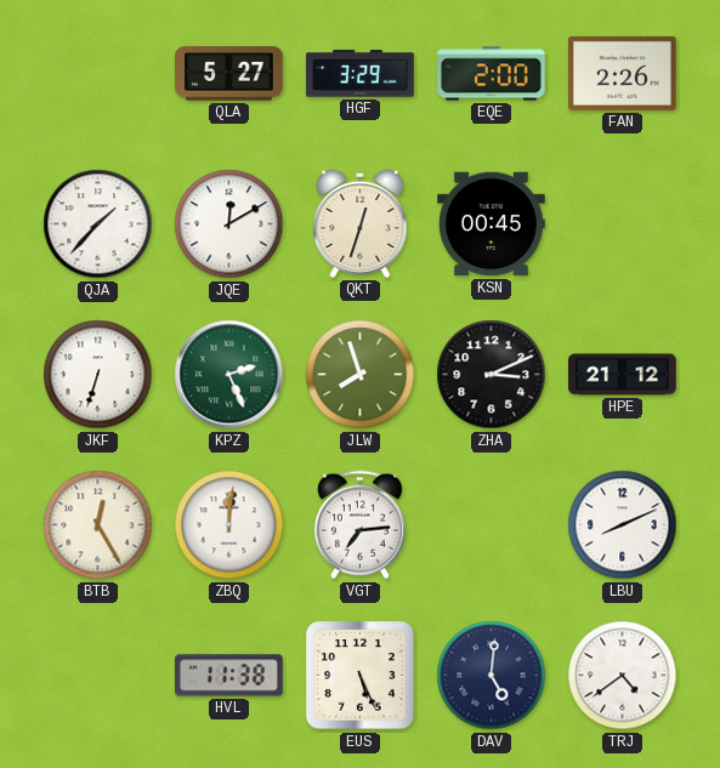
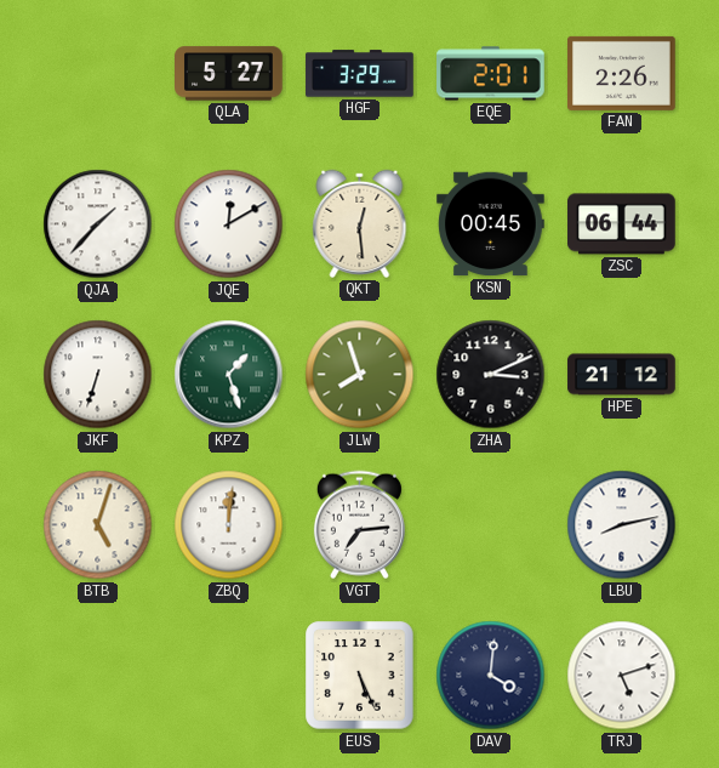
EQE: 2:00 -> 2:01
QKT: 12:33 -> 12:29
ZSC: none -> 06:44
KPZ: 2:26 -> 1:27
BTB: 12:25 -> 5:03
LBU: 8:11 -> 8:13
HVL: 11:38 -> none
DAV: 5:01 -> 4:01
TRJ: 4:39 -> 5:12
